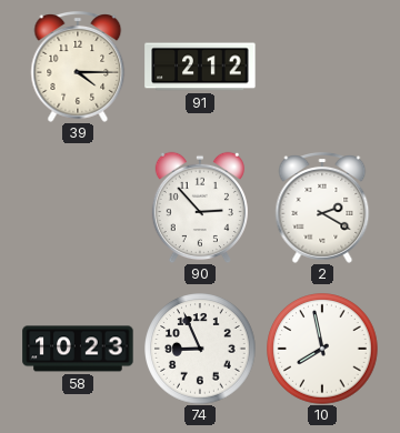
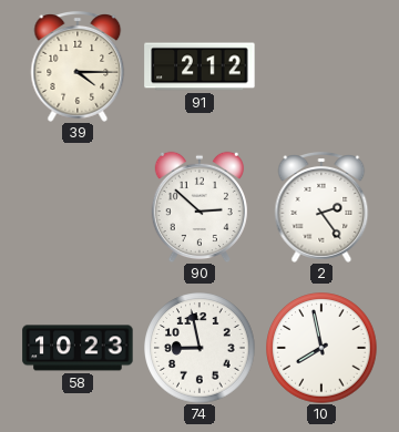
90: 2:53 -> 2:52
2: 2:20 -> 2:24
74: 8:56 -> 8:58
